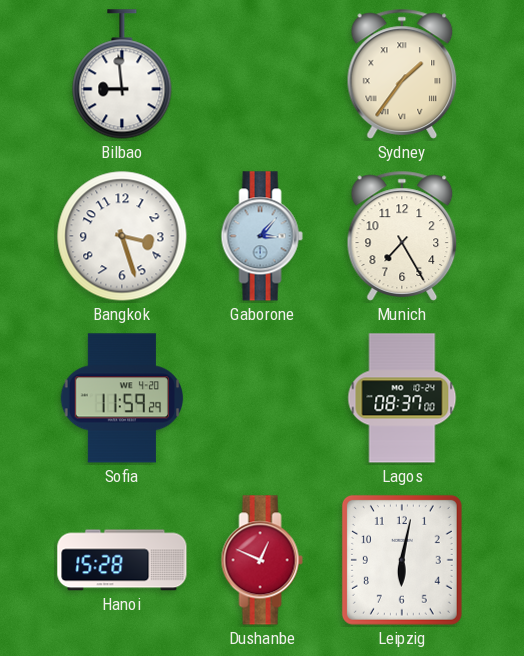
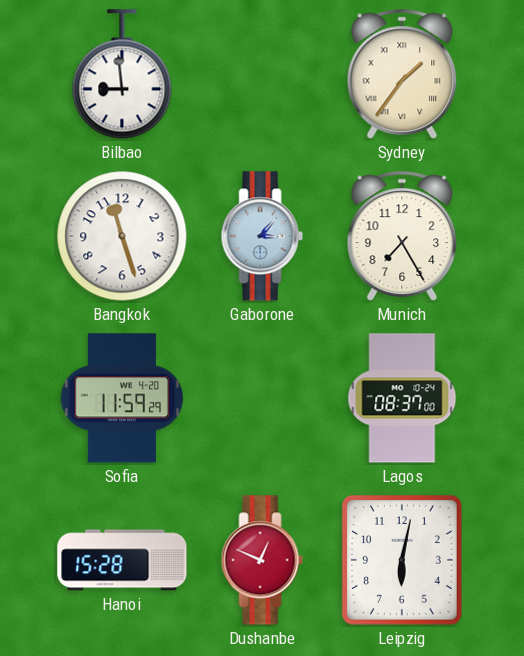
Bangkok: 3:27 -> 11:27
